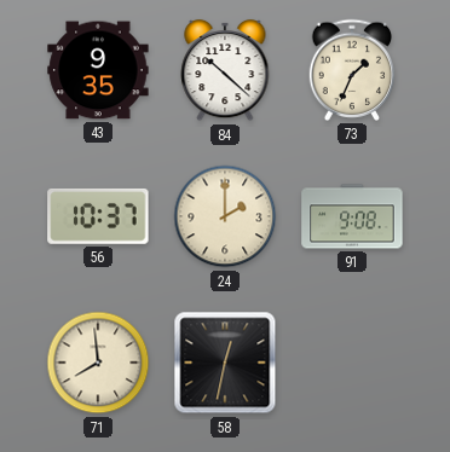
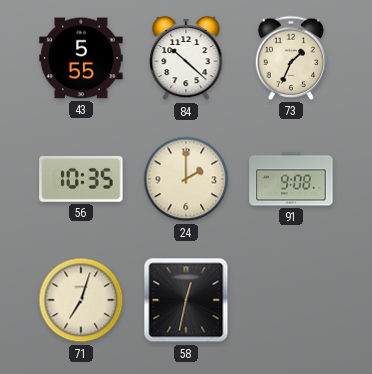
43: 9:35 -> 5:55
56: 10:37 -> 10:35
71: 7:59 -> 7:03
